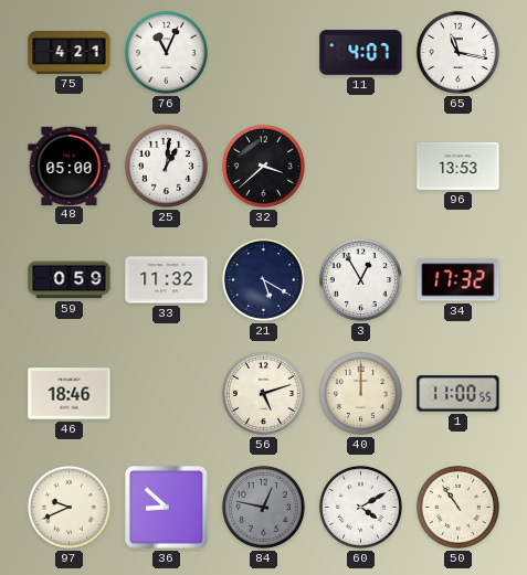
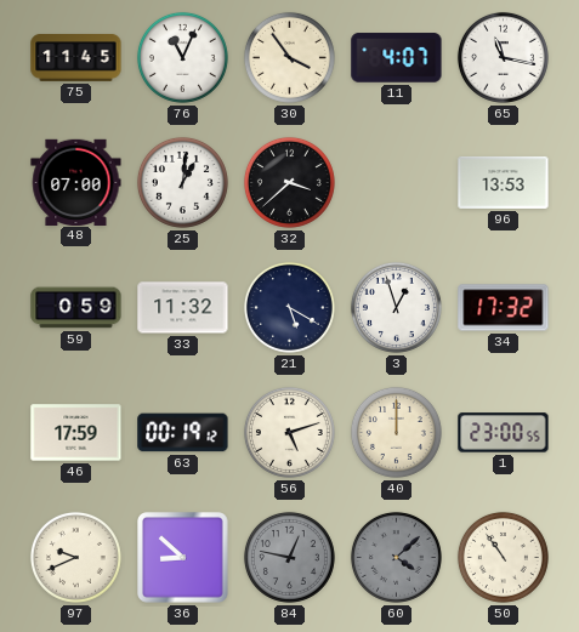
75: 4:21 -> 11:45
30: none -> 3:54
48: 05:00 -> 07:00
3: 12:55 -> 12:57
46: 18:46 -> 17:59
63: none -> 00:19
1: 11:00 -> 23:00
60: 4:10 -> 4:08
60 dial: white -> grey
